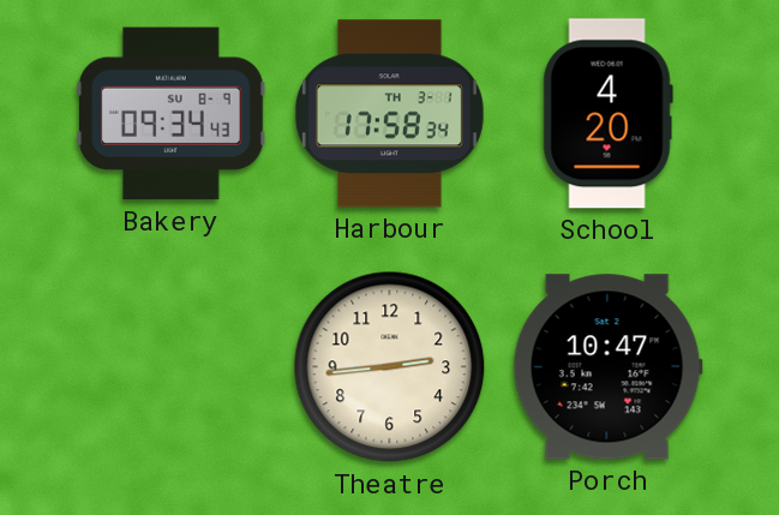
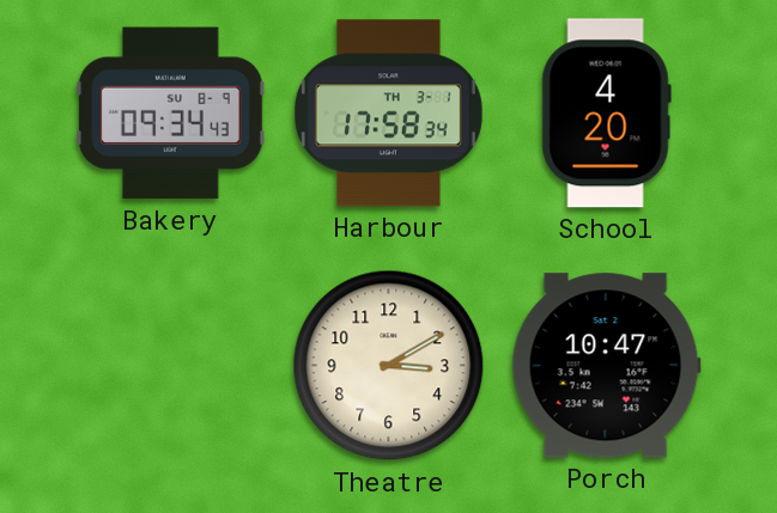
Theatre: 2:44 -> 3:10
